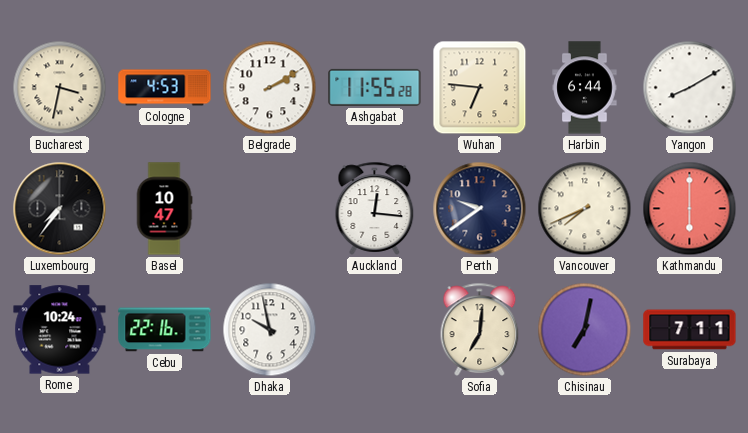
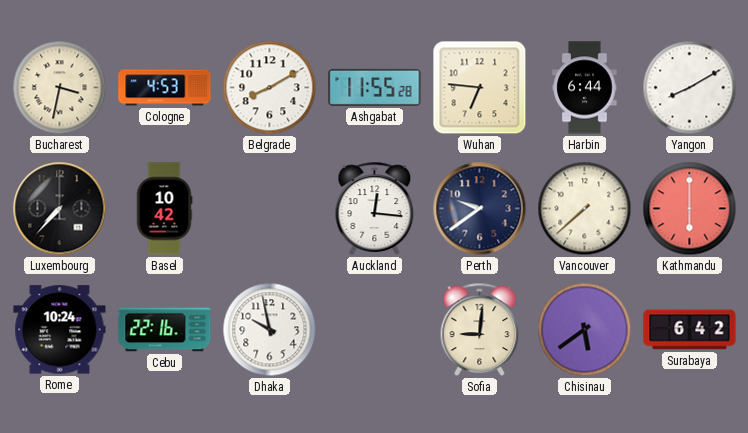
Belgrade: 2:10 -> 8:10
Luxembourg: 7:36 -> 7:37
Basel: 10:47 -> 10:42
Vancouver: 7:41 -> 7:38
Sofia: 7:01 -> 9:01
Chisinau: 7:02 -> 5:39
Surabaya: 7:11 -> 6:42
